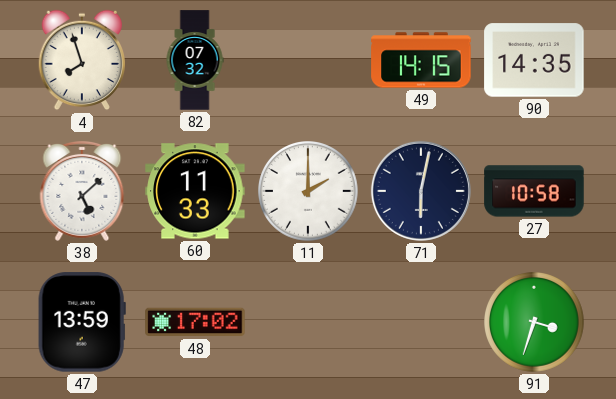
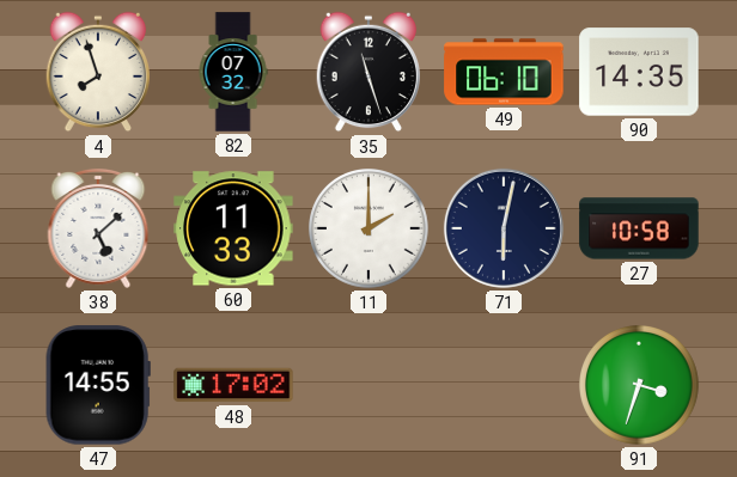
35: none -> 11:27
49: 14:15 -> 06:10
47: 13:59 -> 14:55
